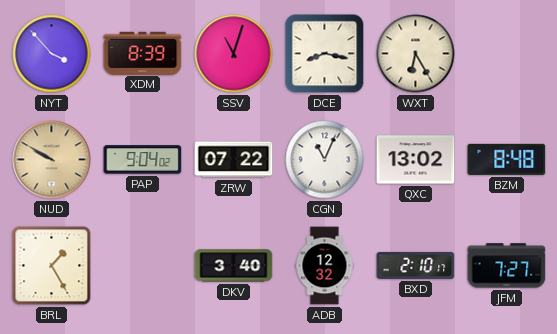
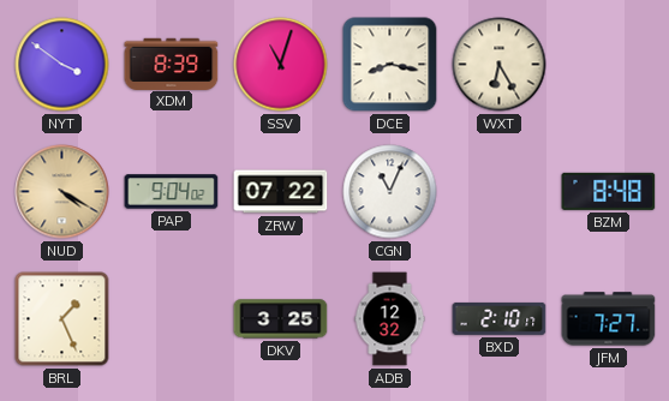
NYT: 3:53 -> 3:51
NUD: 9:50 -> 4:20
QXC: 13:02 -> none
BRL: 1:25 -> 1:26
DKV: 3:40 -> 3:25
